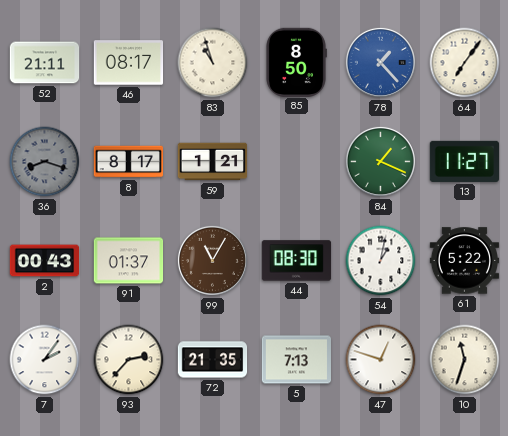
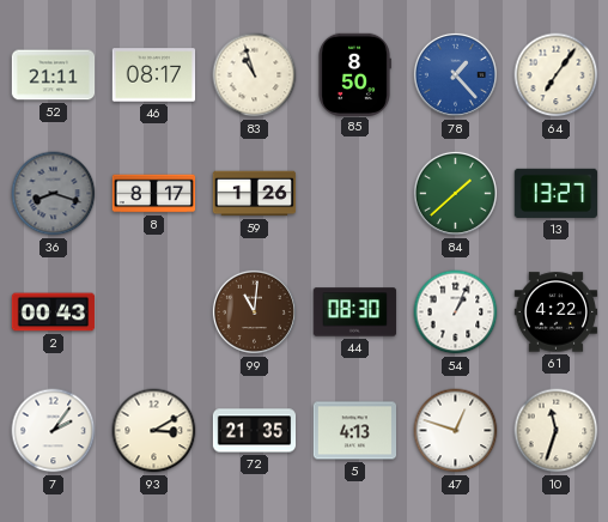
59: 1:21 -> 1:26
84: 1:19 -> 1:38
13: 11:27 -> 13:27
91: 01:37 -> none
99: 11:05 -> 11:01
54: 1:02 -> 1:04
61: 5:22 -> 4:22
93: 2:37 -> 3:10
5: 7:13 -> 4:13
